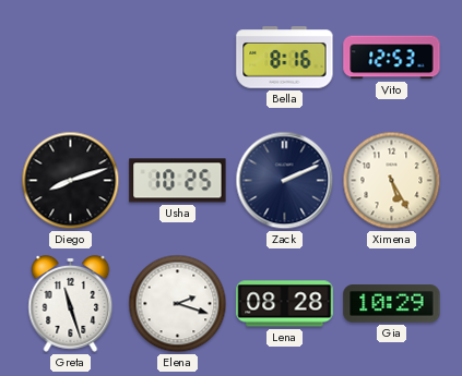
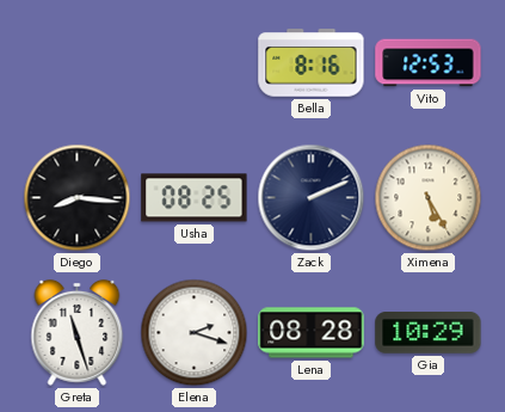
Diego: 8:12 -> 8:16
Usha: 10:25 -> 08:25
